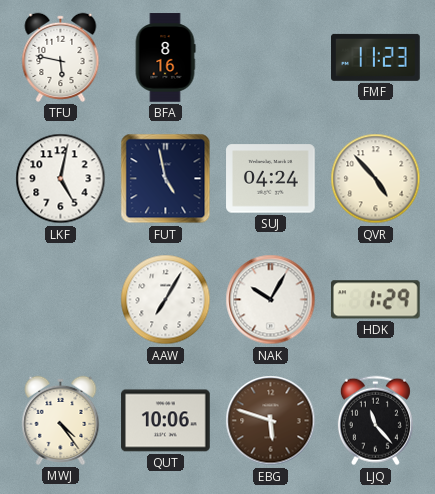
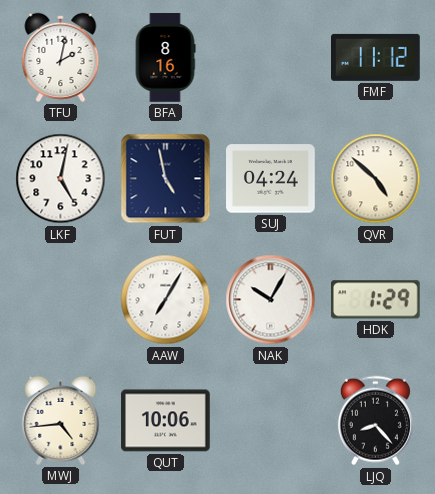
TFU: 5:47 -> 2:02
FMF: 11:23 -> 11:12
QVR: 4:53 -> 4:52
MWJ: 4:24 -> 4:44
EBG: 5:48 -> none
LJQ: 11:23 -> 8:23
